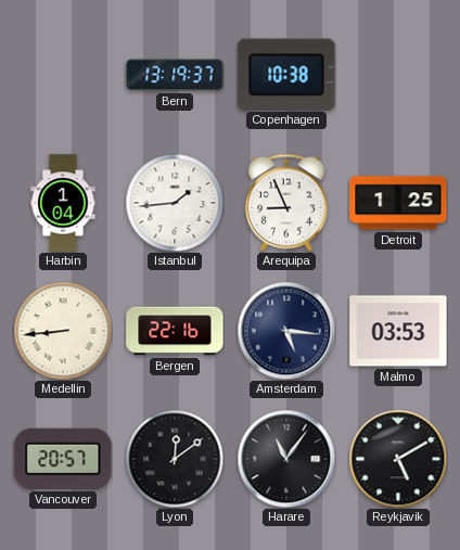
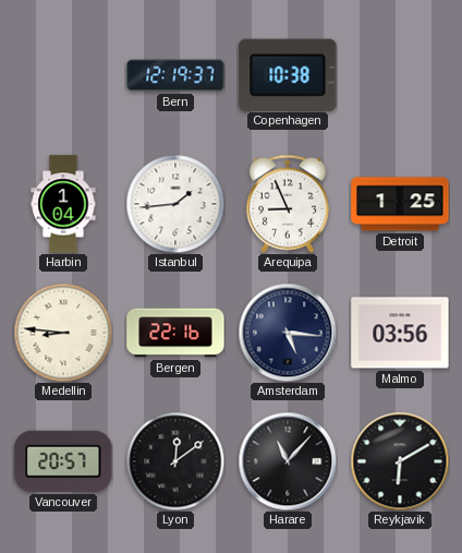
Bern: 13:19 -> 12:19
Medellin: 8:44 -> 8:46
Malmo: 03:53 -> 03:56
Harare: 11:06 -> 11:07
Reykjavik: 5:10 -> 6:10
